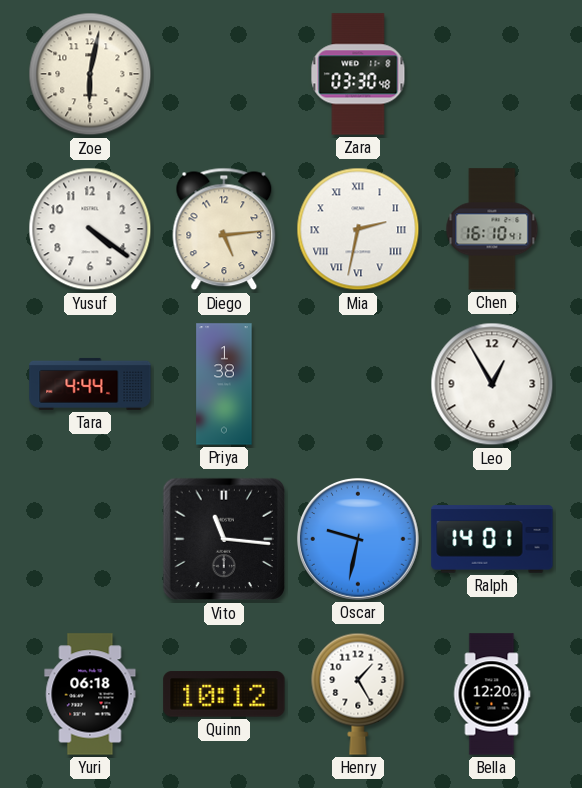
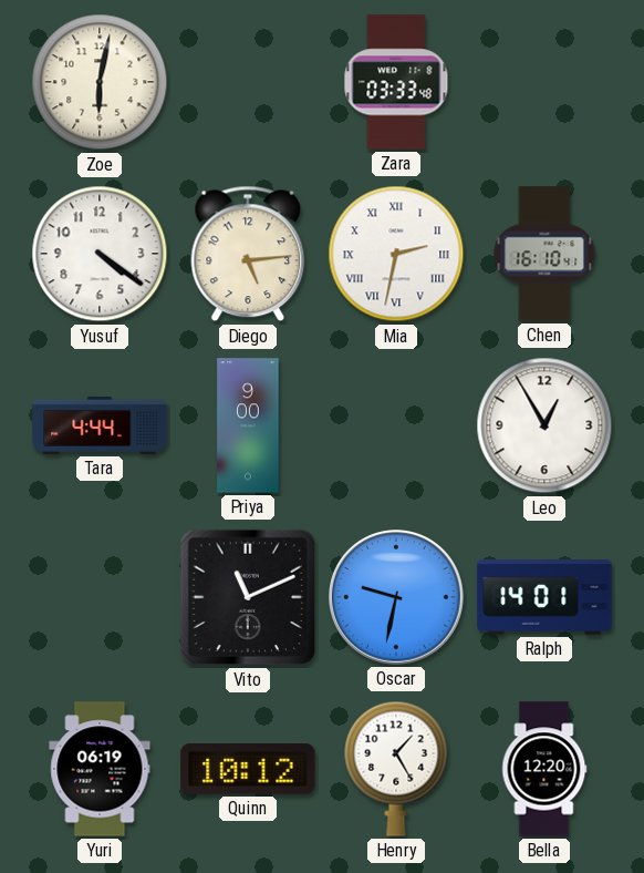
Zara: 03:30 -> 03:33
Priya: 1:38 -> 9:00
Vito: 11:16 -> 11:11
Yuri: 06:18 -> 06:19
